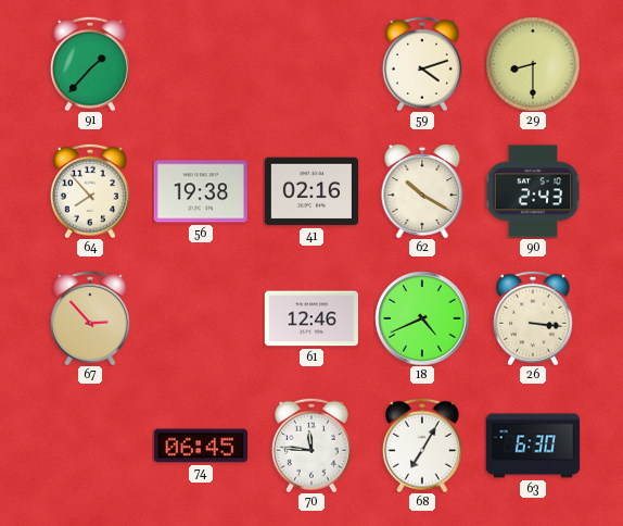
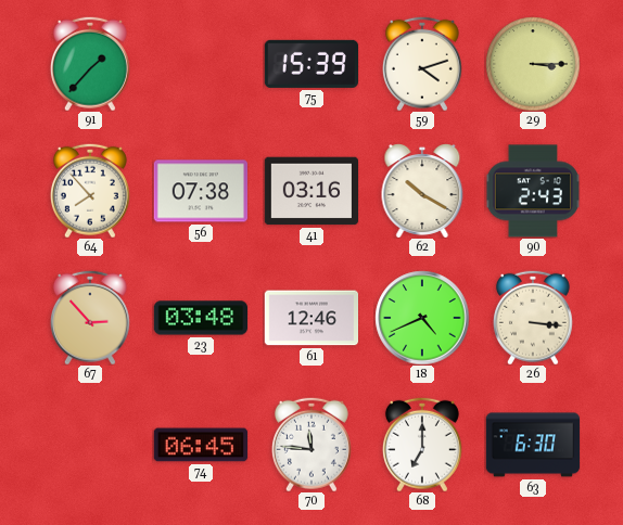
75: none -> 15:39
29: 8:30 -> 3:15
56: 19:38 -> 07:38
41: 02:16 -> 03:16
23: none -> 03:48
68: 7:05 -> 7:00
